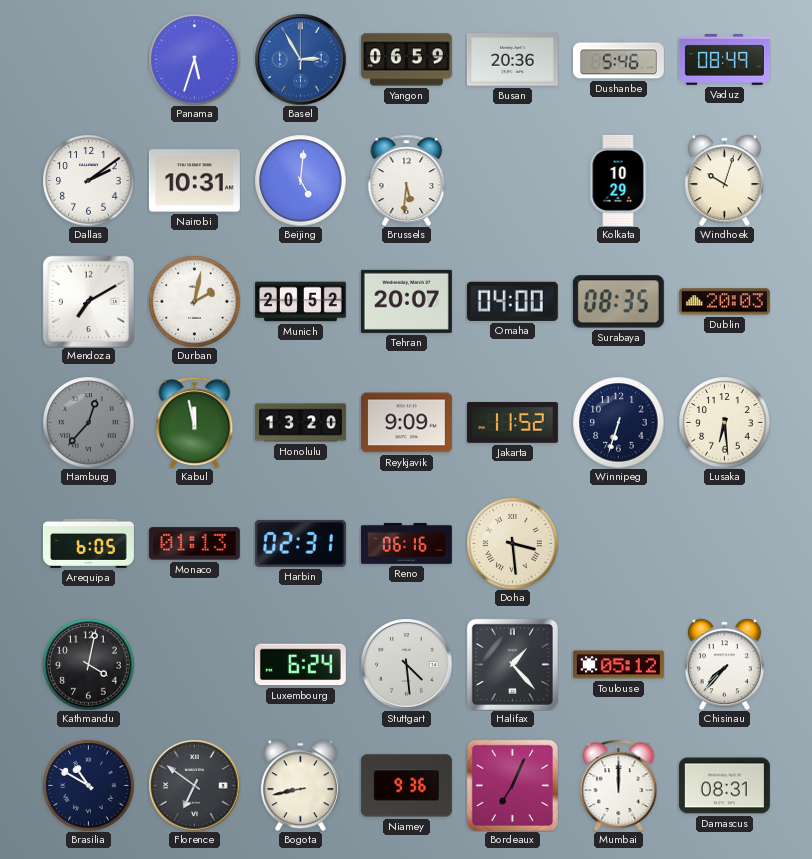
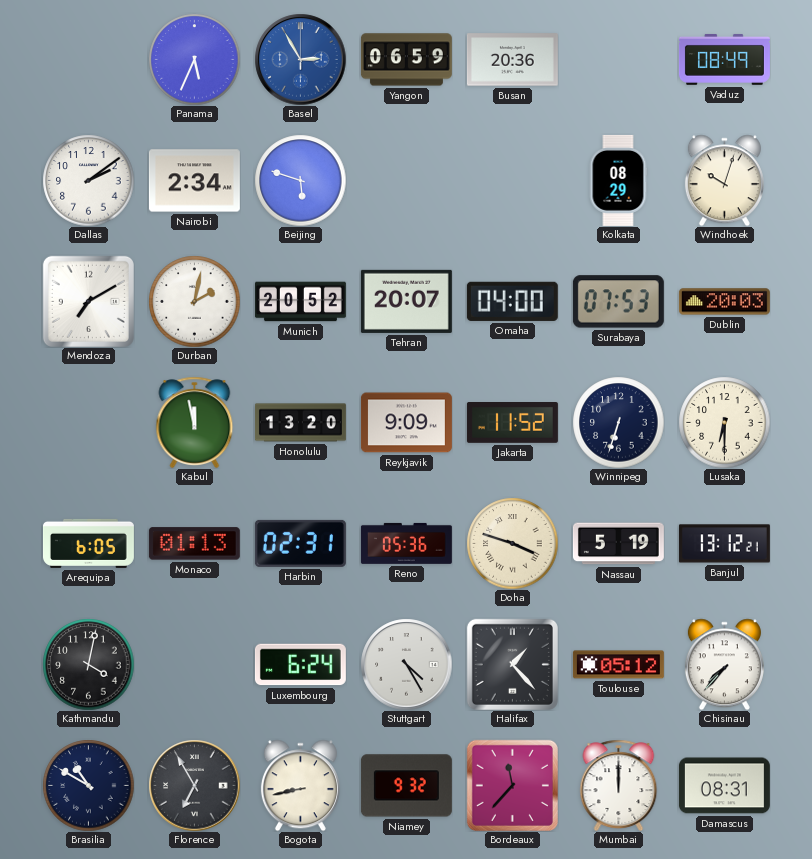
Panama: 5:33 -> 5:34
Dushanbe: 5:46 -> none
Nairobi: 10:31 -> 2:34
Beijing: 5:01 -> 5:48
Brussels: 5:31 -> none
Kolkata: 10:29 -> 08:29
Surabaya: 08:35 -> 07:53
Hamburg: 12:37 -> none
Lusaka: 6:29 -> 6:30
Reno: 06:16 -> 05:36
Doha: 3:29 -> 3:48
Nassau: none -> 5:19
Banjul: none -> 13:12
Stuttgart: 4:29 -> 4:25
Florence: 6:51 -> 6:55
Niamey: 9:36 -> 9:32
Bordeaux: 7:04 -> 11:37
